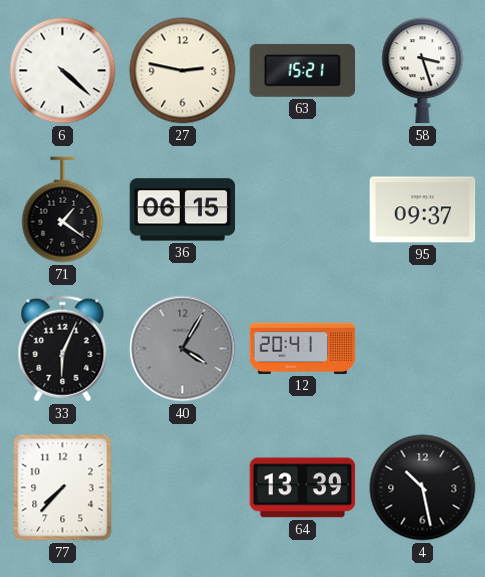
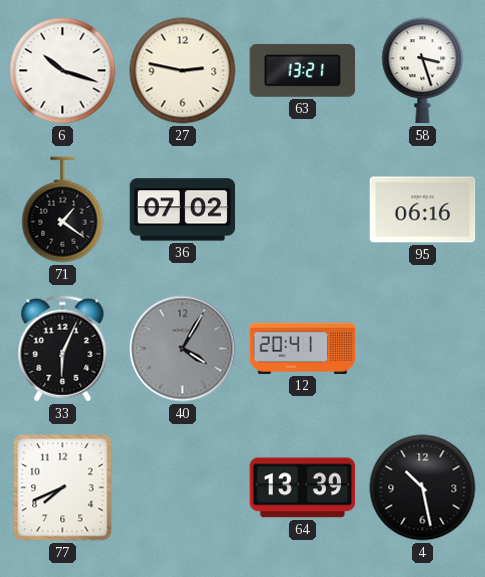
6: 4:22 -> 10:18
63: 15:21 -> 13:21
36: 06:15 -> 07:02
95: 09:37 -> 06:16
77: 7:37 -> 7:41
